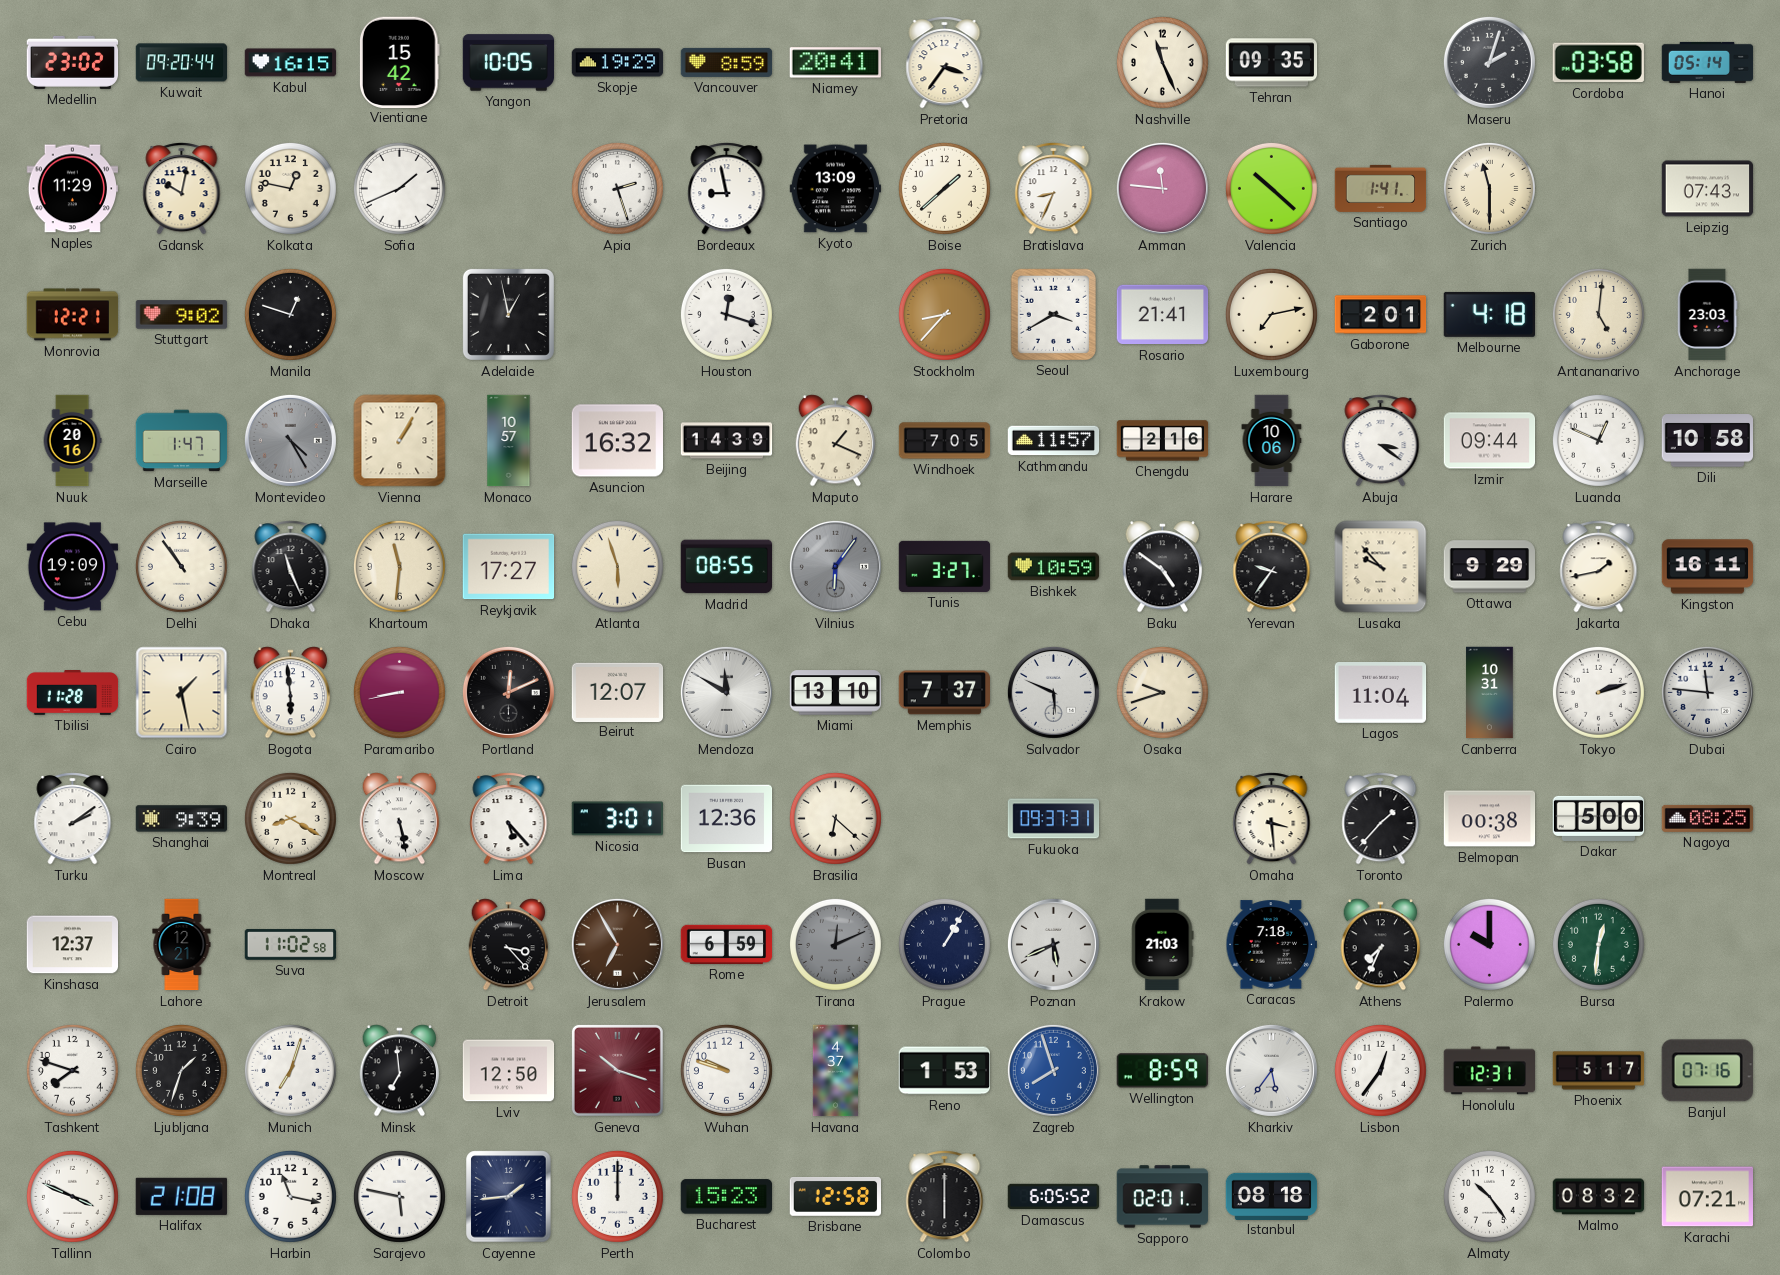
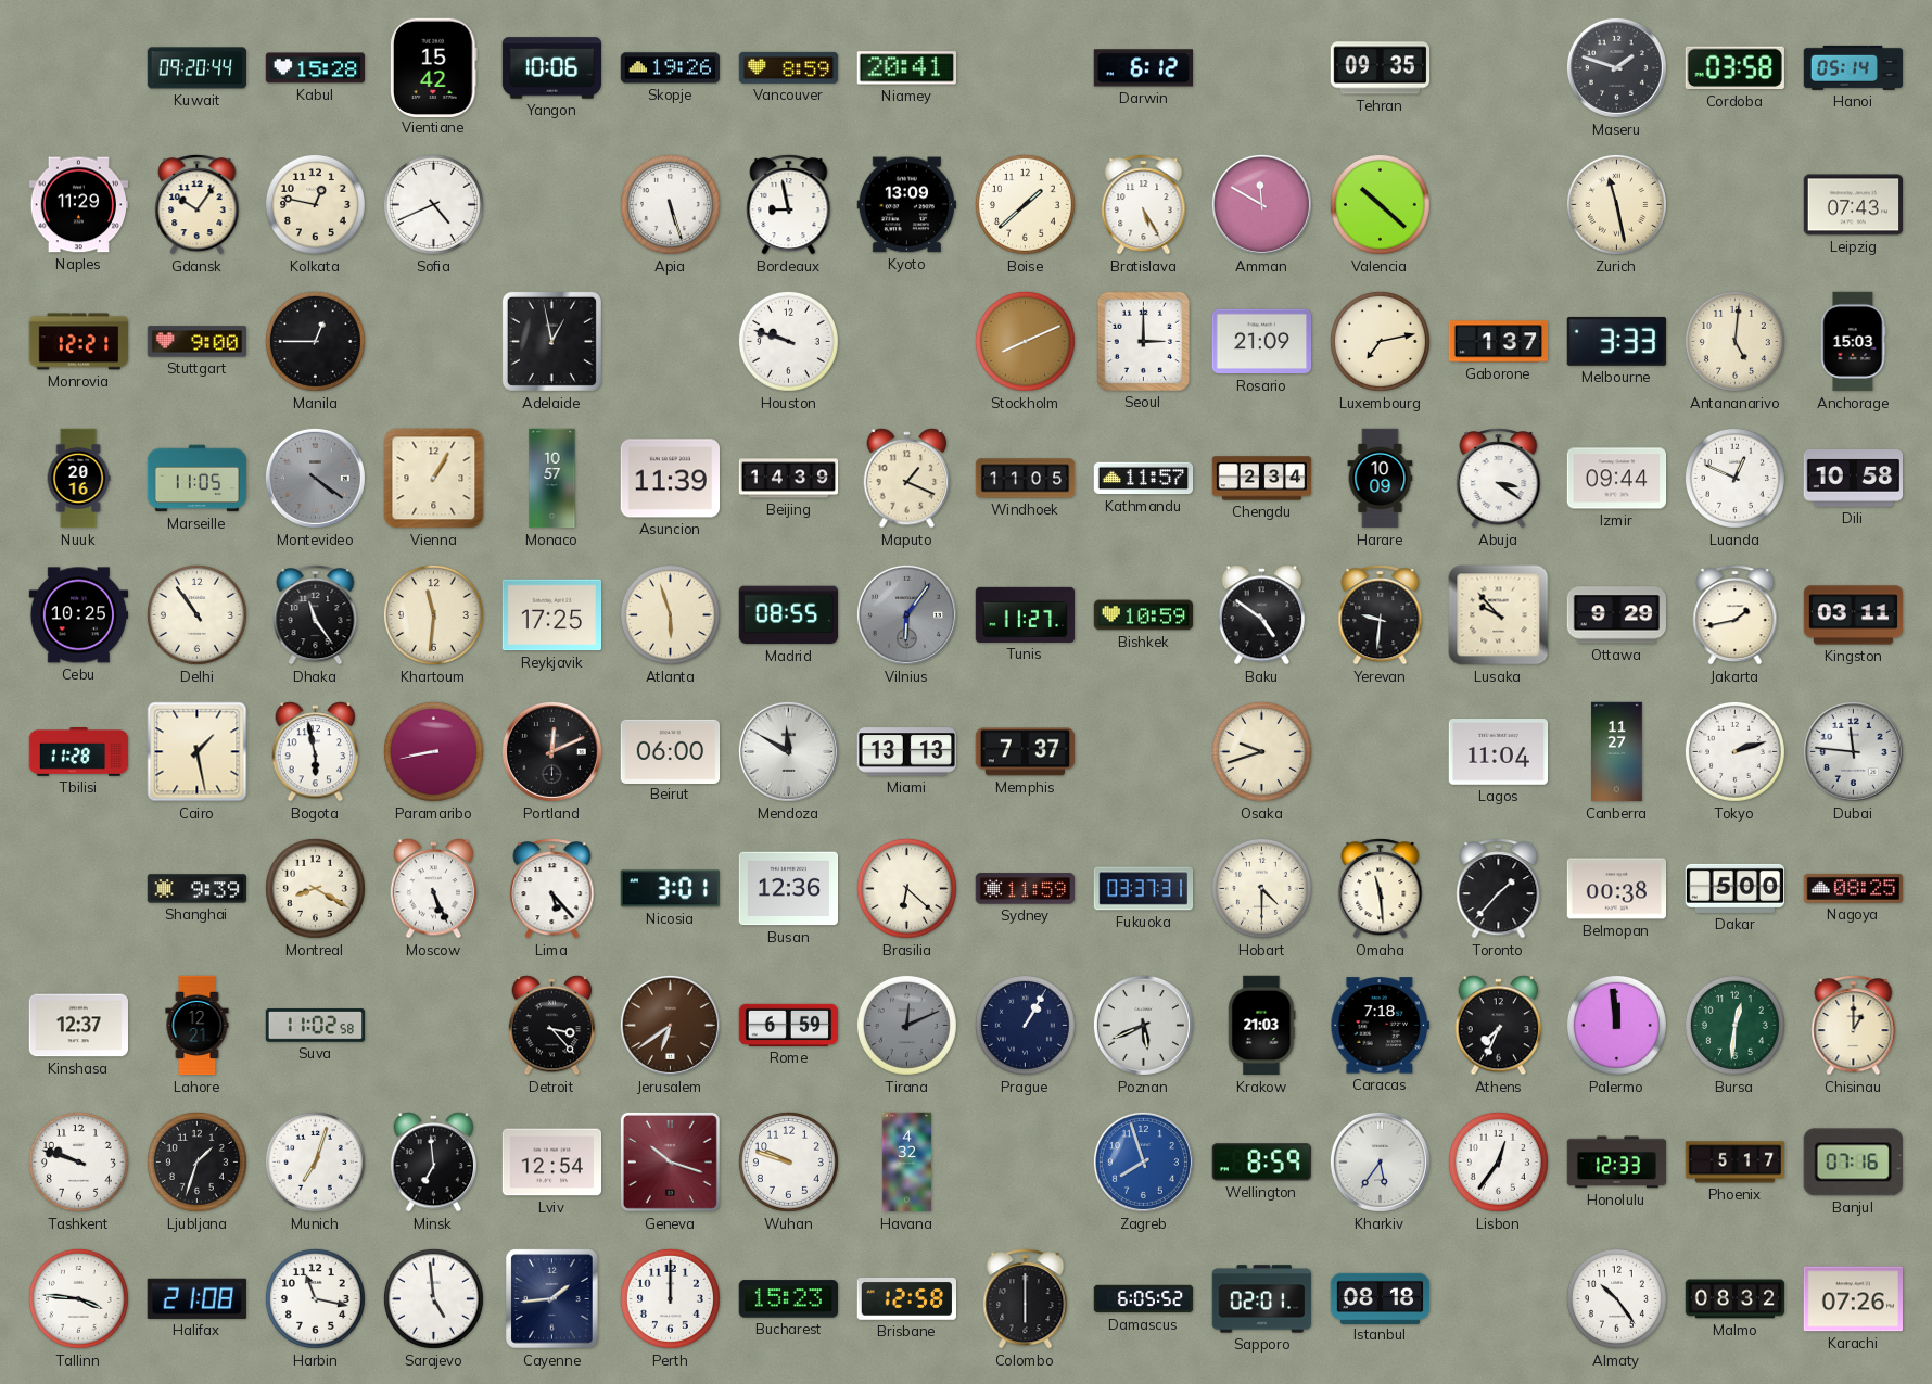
Medellin: 23:02 -> none
Kabul: 16:15 -> 15:28
Yangon: 10:05 -> 10:06
Skopje: 19:29 -> 19:26
Pretoria: 3:36 -> none
Darwin: none -> 6:12
Nashville: 11:26 -> none
Maseru: 2:03 -> 1:48
Gdansk: 10:02 -> 10:06
Sofia: 1:41 -> 4:41
Apia: 2:27 -> 5:27
Bratislava: 8:34 -> 5:25
Amman: 11:46 -> 11:50
Santiago: 1:41 -> none
Zurich: 11:30 -> 11:28
Stuttgart: 9:02 -> 9:00
Manila: 12:48 -> 12:45
Houston: 12:18 -> 9:48
Stockholm: 8:37 -> 8:11
Seoul: 3:40 -> 3:00
Rosario: 21:41 -> 21:09
Gaborone: 2:01 -> 1:37
Melbourne: 4:18 -> 3:33
Anchorage: 23:03 -> 15:03
Marseille: 1:47 -> 11:05
Montevideo: 4:25 -> 4:21
Asuncion: 16:32 -> 11:39
Windhoek: 7:05 -> 11:05
Chengdu: 2:16 -> 2:34
Harare: 10:06 -> 10:09
Cebu: 19:09 -> 10:25
Dhaka: 11:26 -> 11:24
Reykjavik: 17:27 -> 17:25
Tunis: 3:27 -> 11:27
Yerevan: 9:36 -> 9:31
Kingston: 16:11 -> 03:11
Bogota: 5:59 -> 5:58
Beirut: 12:07 -> 06:00
Miami: 13:10 -> 13:13
Salvador: 5:49 -> none
Canberra: 10:31 -> 11:27
Turku: 2:09 -> none
Moscow: 5:28 -> 5:26
Sydney: none -> 11:59
Fukuoka: 09:37 -> 03:37
Hobart: none -> 4:30
Omaha: 3:29 -> 11:29
Jerusalem: 6:55 -> 6:39
Palermo: 10:00 -> 11:59
Chisinau: none -> 1:00
Tashkent: 7:48 -> 9:48
Lviv: 12:50 -> 12:54
Havana: 4:37 -> 4:32
Reno: 1:53 -> none
Honolulu: 12:31 -> 12:33
Tallinn: 3:49 -> 3:46
Sarajevo: 5:47 -> 4:59
Karachi: 07:21 -> 07:26
